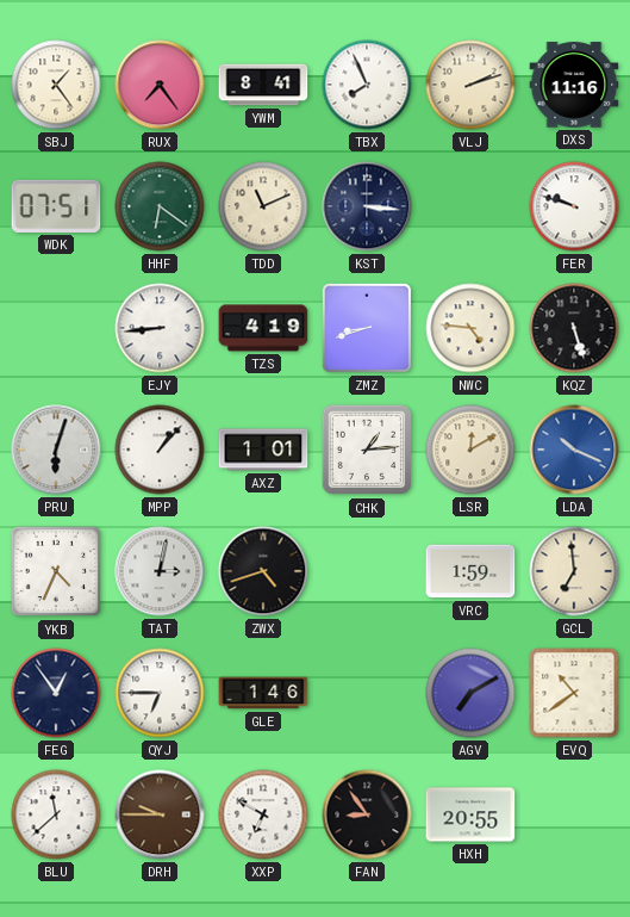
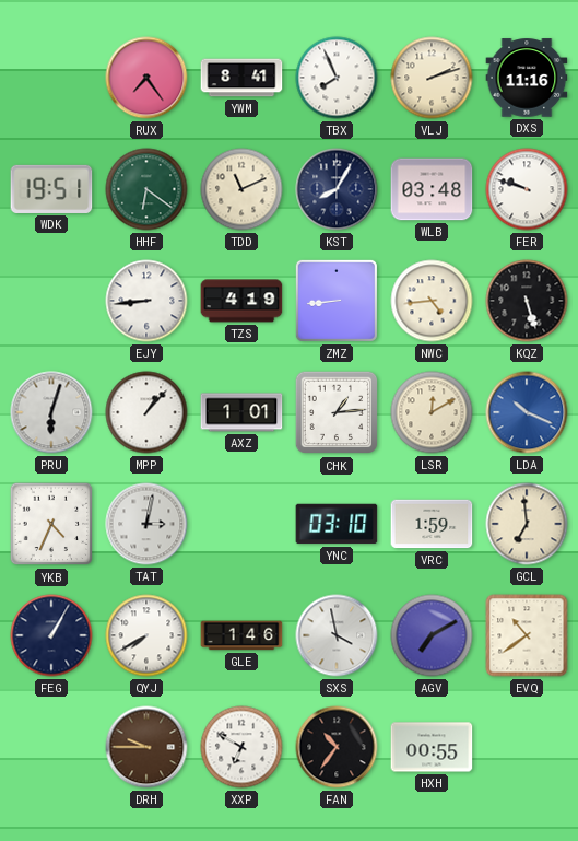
SBJ: 1:24 -> none
WDK: 07:51 -> 19:51
KST: 3:16 -> 8:05
WLB: none -> 03:48
ZMZ: 8:42 -> 8:44
NWC: 4:46 -> 4:44
ZWX: 4:42 -> none
YNC: none -> 03:10
FEG: 12:54 -> 1:05
QYJ: 6:45 -> 7:40
SXS: none -> 3:58
BLU: 11:38 -> none
FAN: 8:54 -> 10:36
HXH: 20:55 -> 00:55
